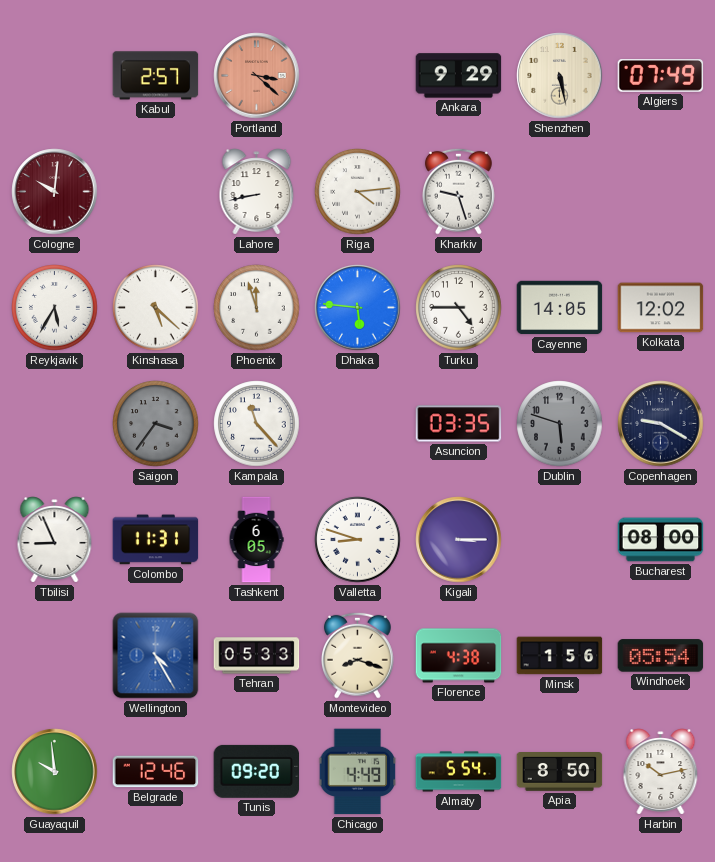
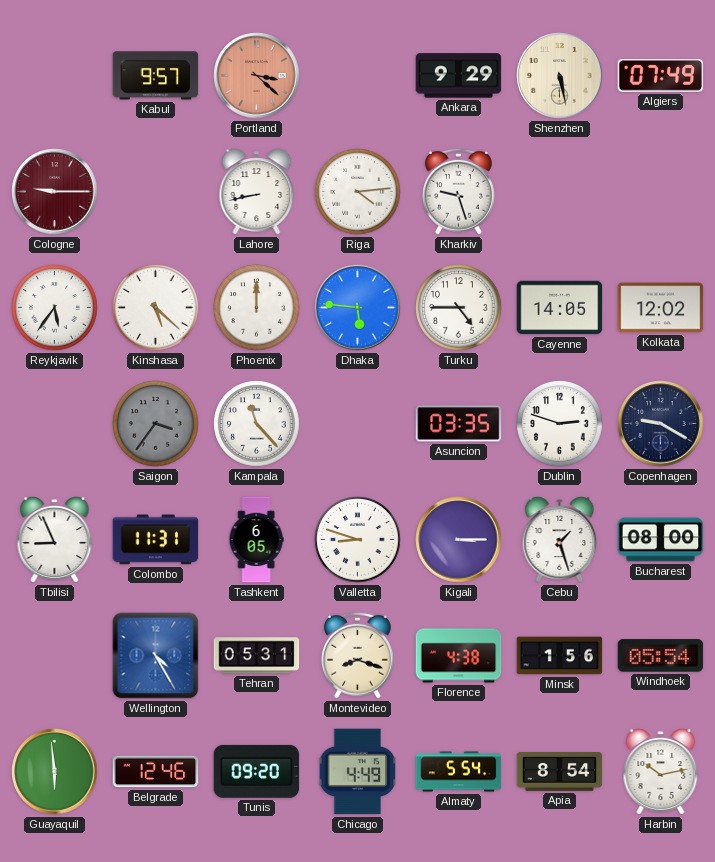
Kabul: 2:57 -> 9:57
Cologne: 10:01 -> 9:15
Reykjavik: 5:35 -> 5:36
Phoenix: 11:57 -> 12:00
Dublin: 5:48 -> 2:48
Dublin dial: grey -> white
Cebu: none -> 1:27
Tehran: 05:33 -> 05:31
Guayaquil: 9:59 -> 5:59
Apia: 8:50 -> 8:54
